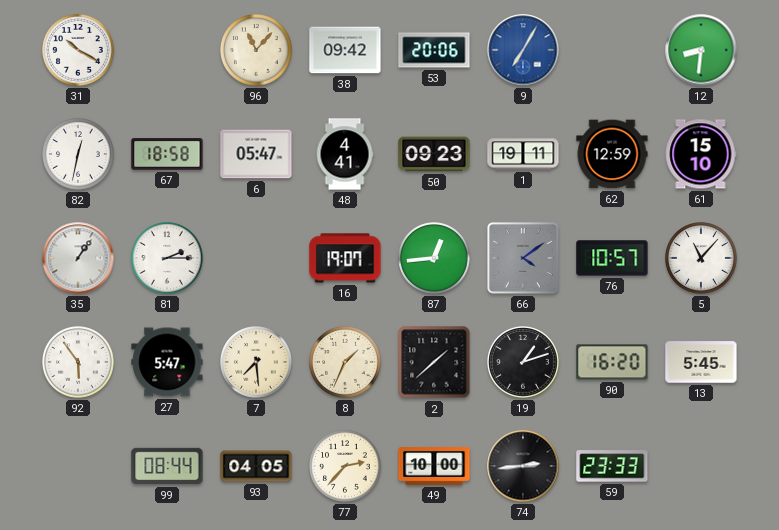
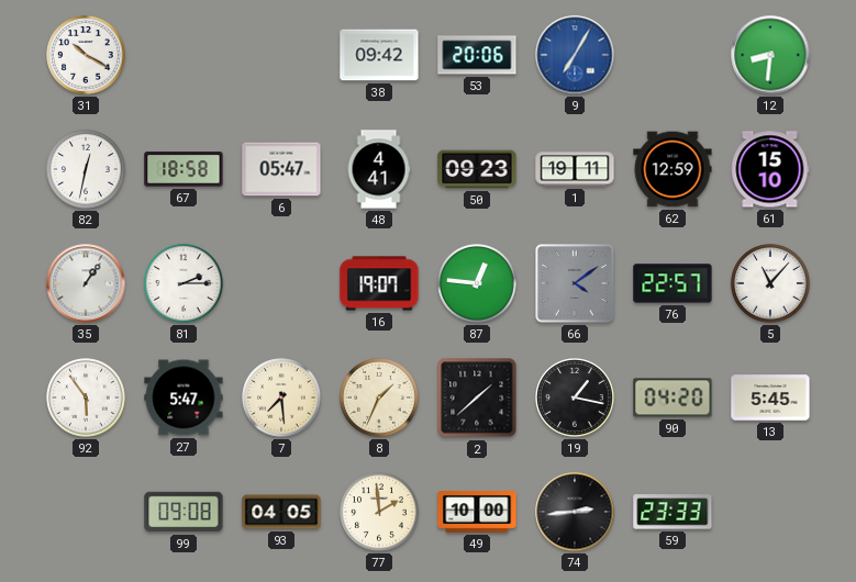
96: 11:07 -> none
87: 12:44 -> 12:46
76: 10:57 -> 22:57
19: 1:12 -> 1:17
90: 16:20 -> 04:20
99: 08:44 -> 09:08
77: 2:37 -> 1:59
